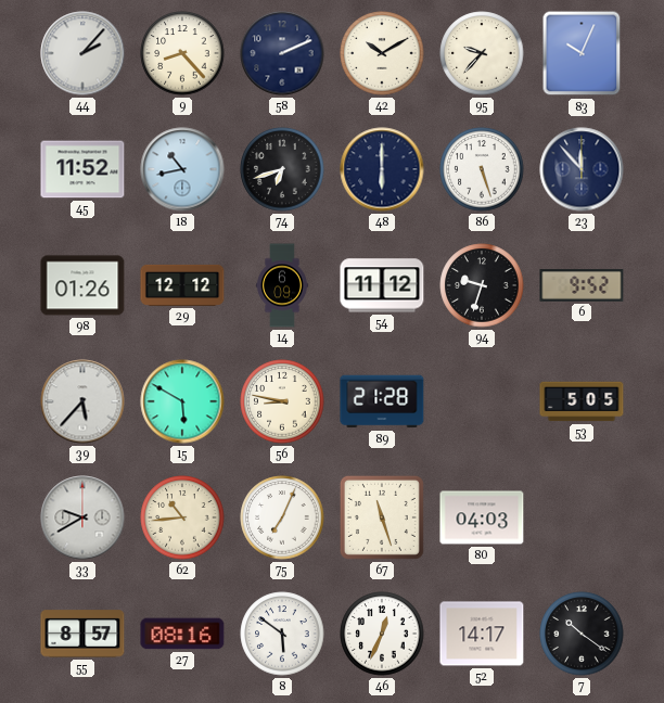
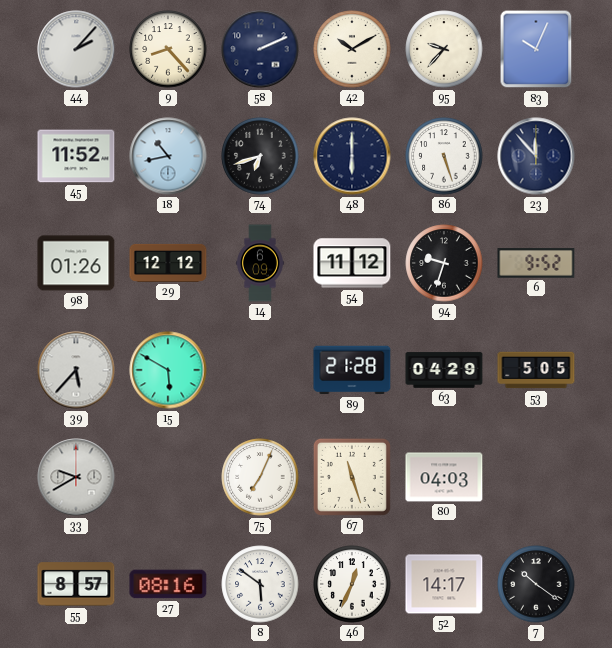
56: 8:47 -> none
63: none -> 04:29
62: 10:44 -> none
